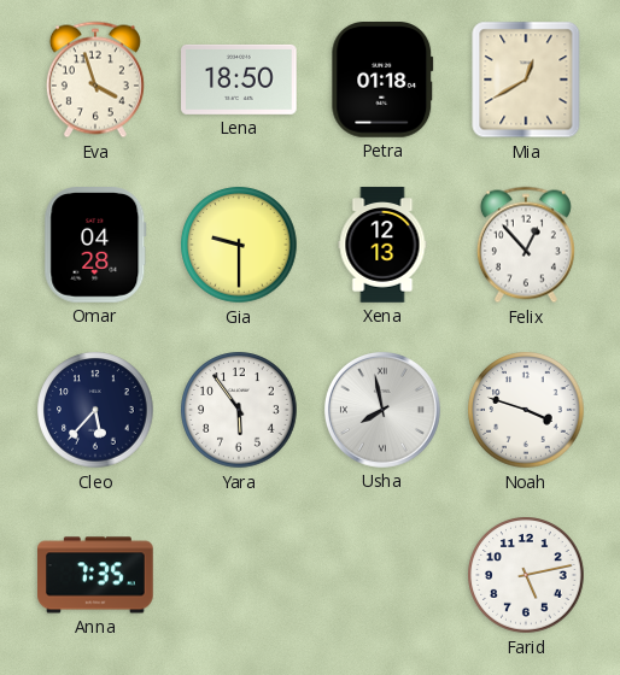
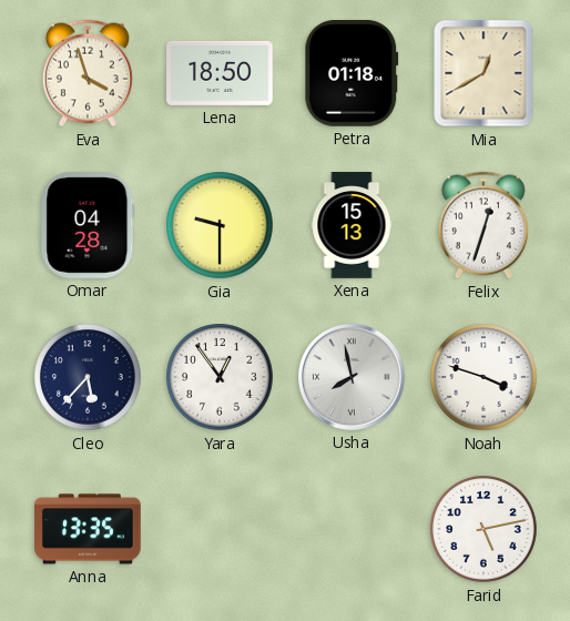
Xena: 12:13 -> 15:13
Felix: 12:53 -> 12:33
Yara: 5:54 -> 12:54
Anna: 7:35 -> 13:35
